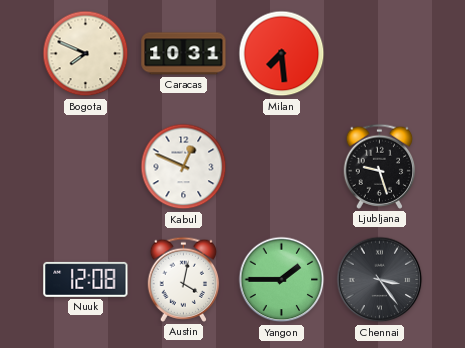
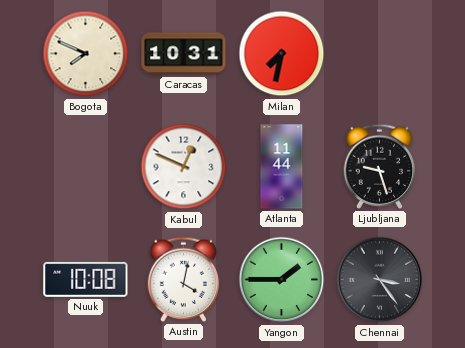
Milan: 7:29 -> 7:32
Atlanta: none -> 11:44
Nuuk: 12:08 -> 10:08
